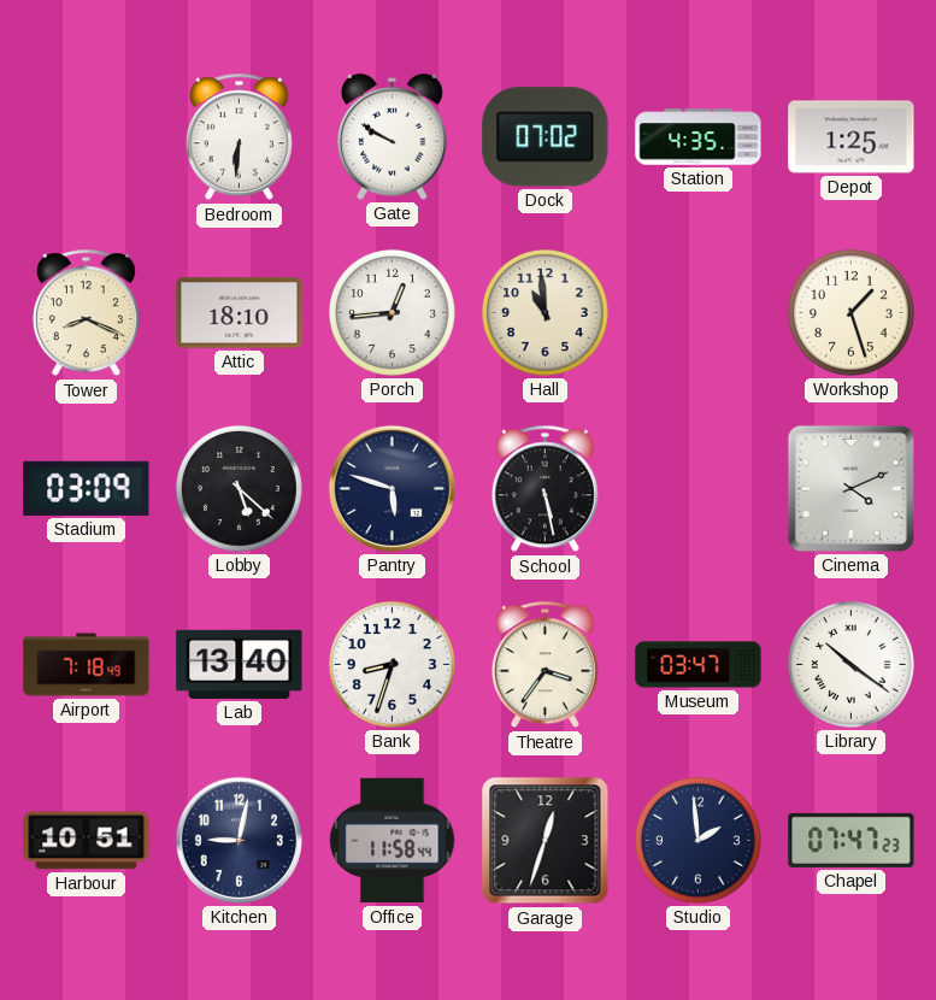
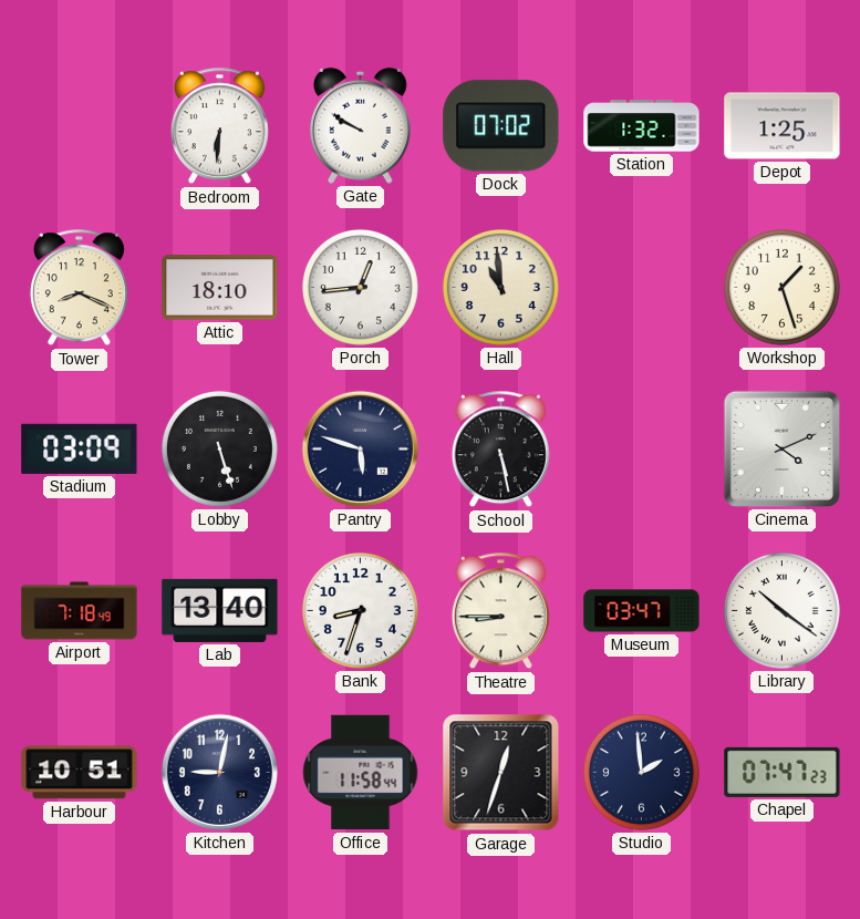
Station: 4:35 -> 1:32
Lobby: 5:22 -> 5:27
Theatre: 3:36 -> 8:45
